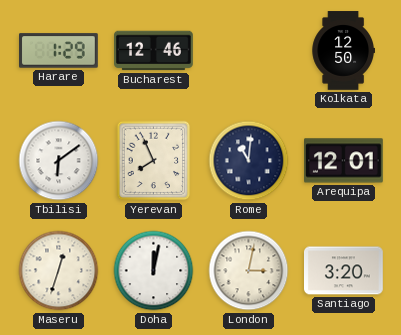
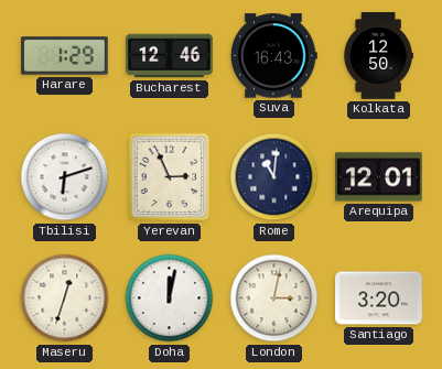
Suva: none -> 16:43
Tbilisi: 6:09 -> 6:12
Yerevan: 7:56 -> 2:56
